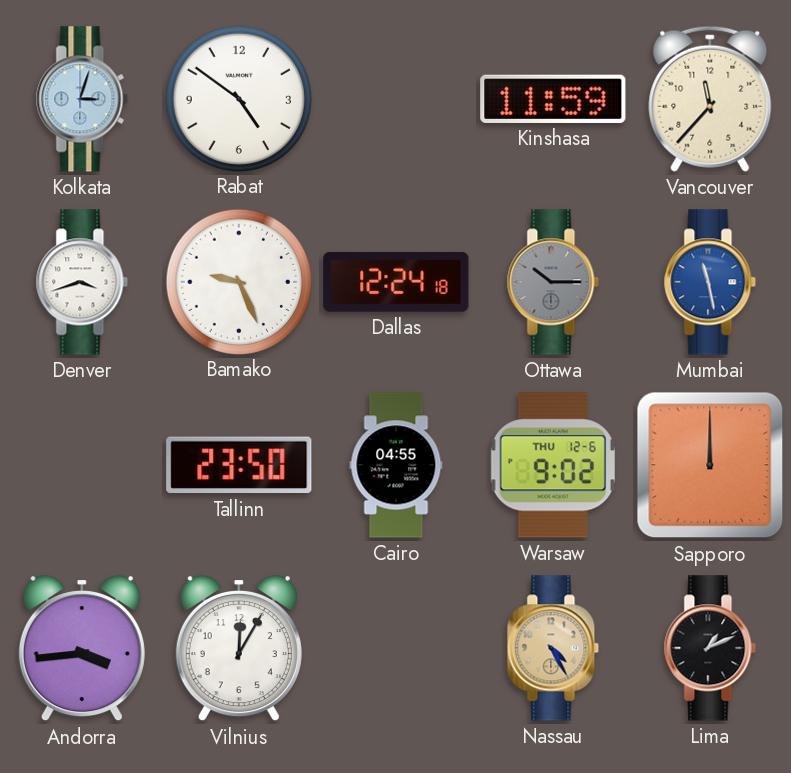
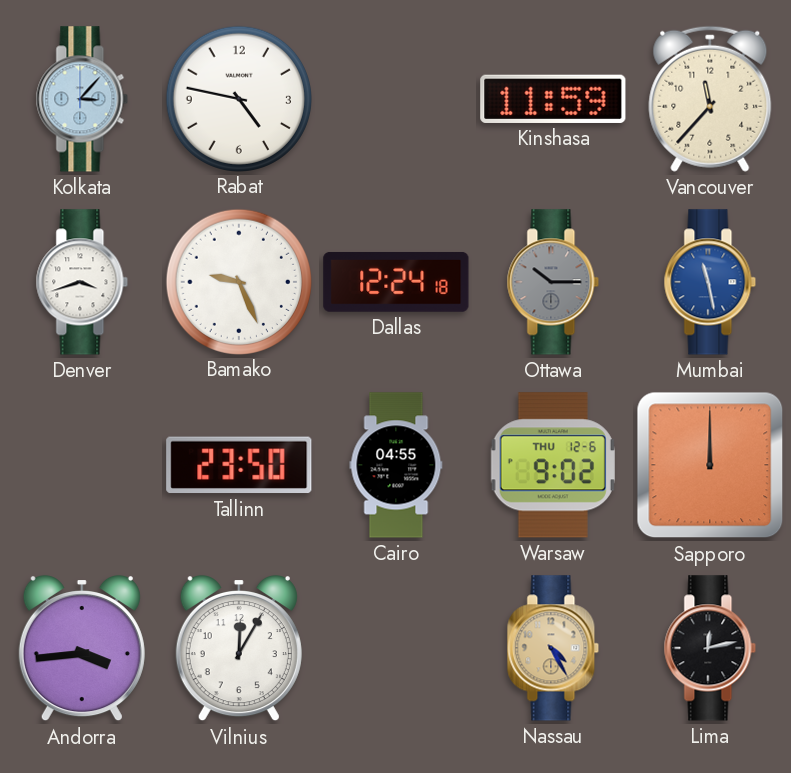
Kolkata: 3:03 -> 3:07
Rabat: 4:51 -> 4:47
Lima: 1:11 -> 12:13
